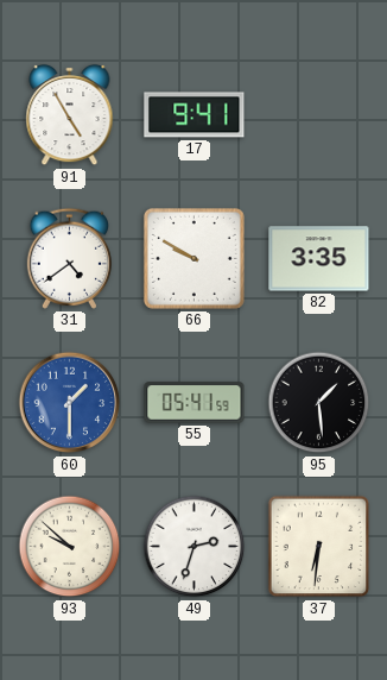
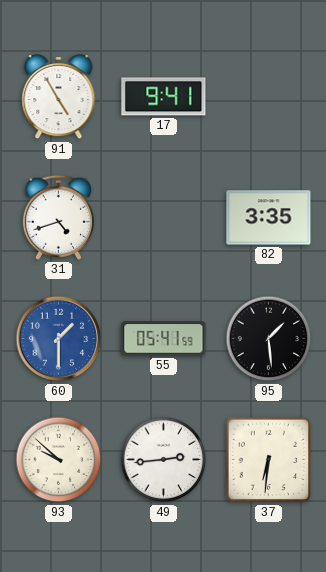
31: 4:39 -> 4:42
66: 9:50 -> none
49: 2:33 -> 2:44
